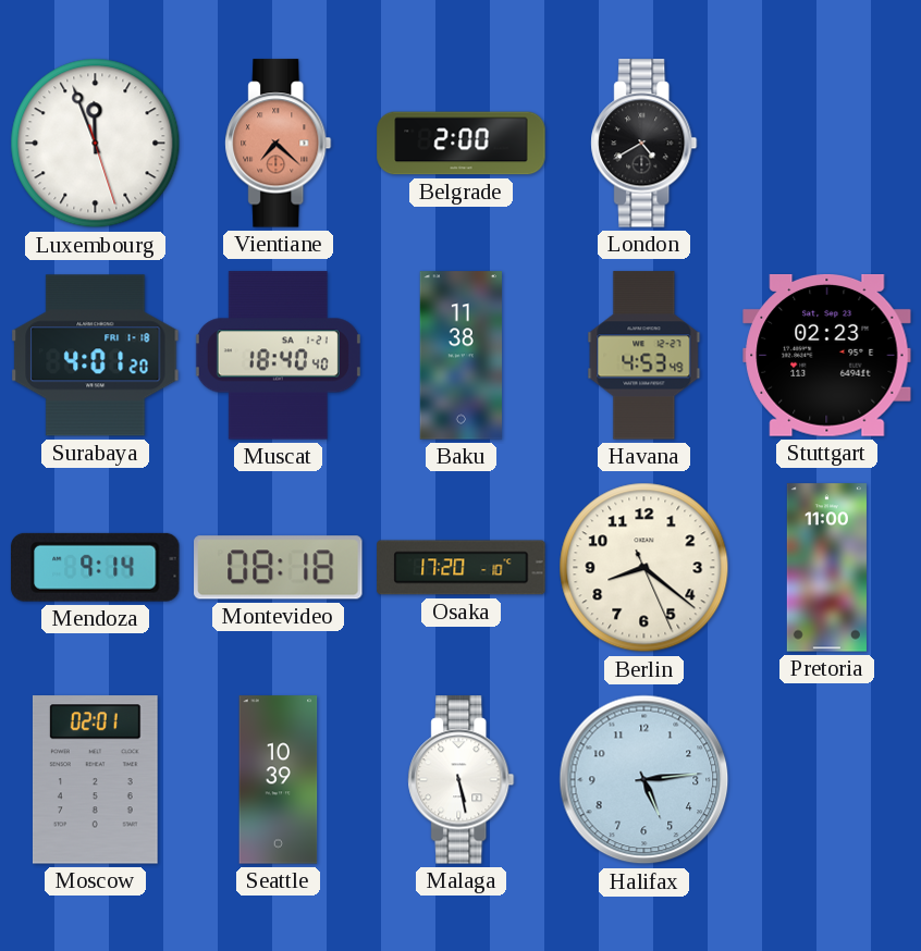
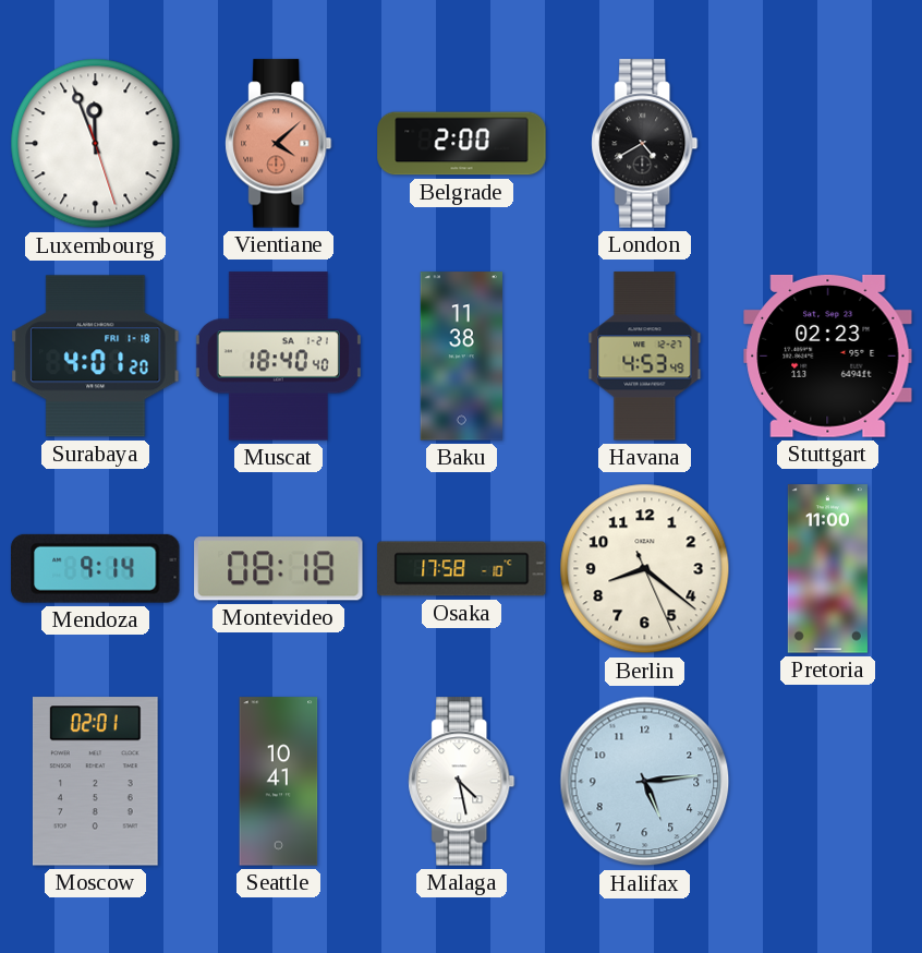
Vientiane: 7:22 -> 4:08
Osaka: 17:20 -> 17:58
Seattle: 10:39 -> 10:41
Malaga: 5:28 -> 4:28
